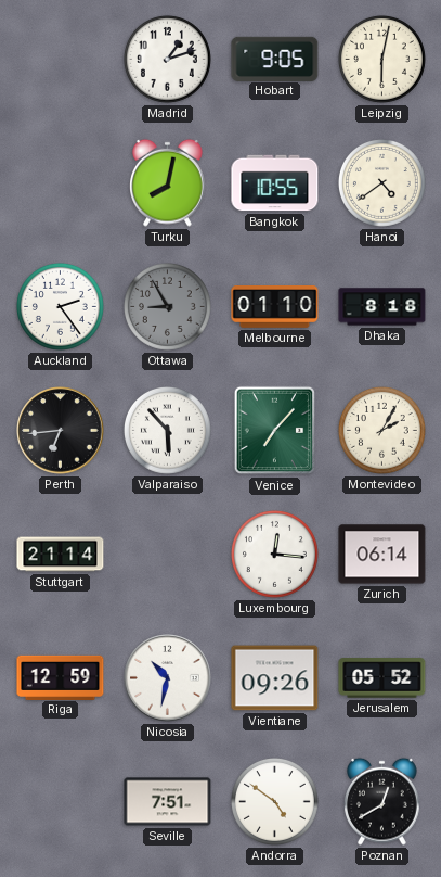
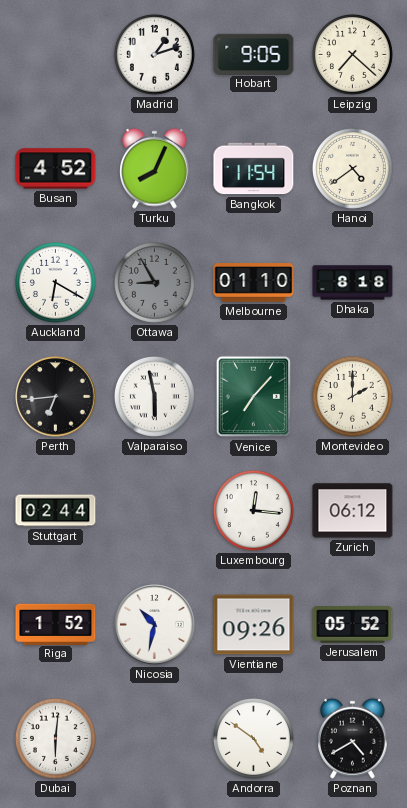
Leipzig: 6:02 -> 7:22
Busan: none -> 4:52
Turku: 8:02 -> 8:04
Bangkok: 10:55 -> 11:54
Auckland: 2:24 -> 6:20
Valparaiso: 5:53 -> 5:58
Montevideo: 2:05 -> 2:00
Stuttgart: 21:14 -> 02:44
Zurich: 06:14 -> 06:12
Riga: 12:59 -> 1:52
Dubai: none -> 6:01
Seville: 7:51 -> none
Poznan: 12:40 -> 4:40
